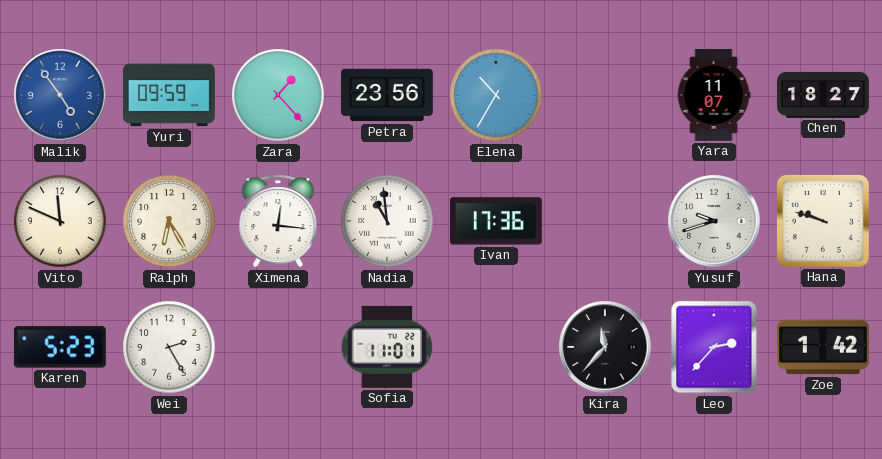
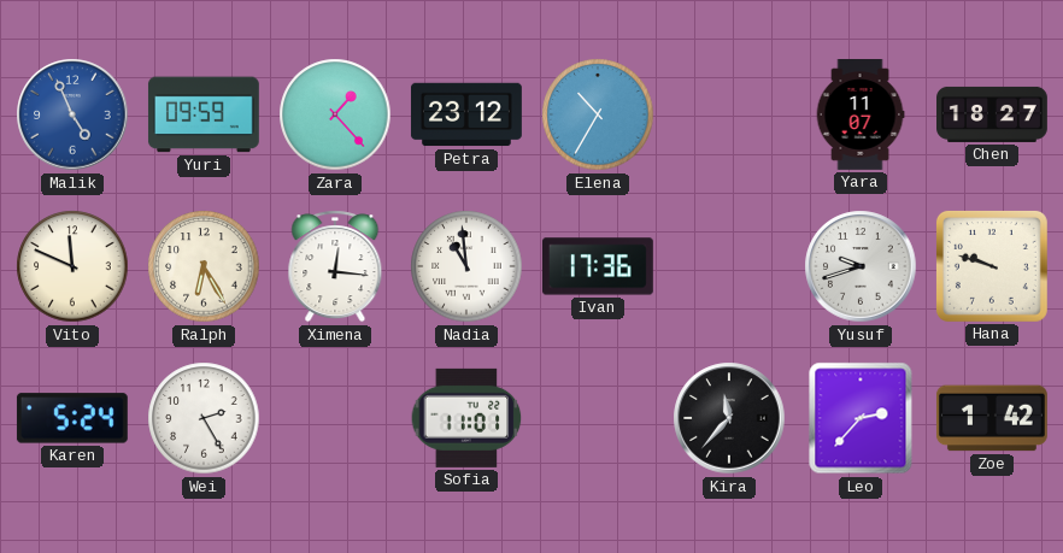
Malik: 4:54 -> 4:56
Petra: 23:56 -> 23:12
Karen: 5:23 -> 5:24
